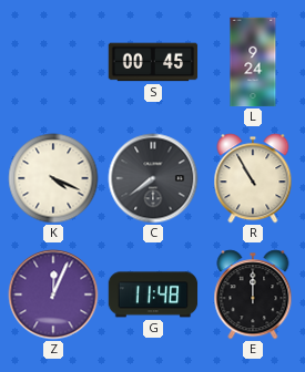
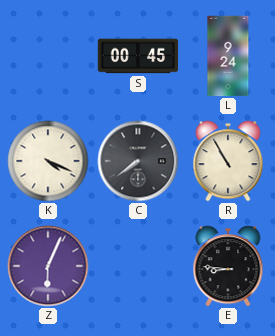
Z: 12:04 -> 6:04
G: 11:48 -> none
E: 12:00 -> 8:46
